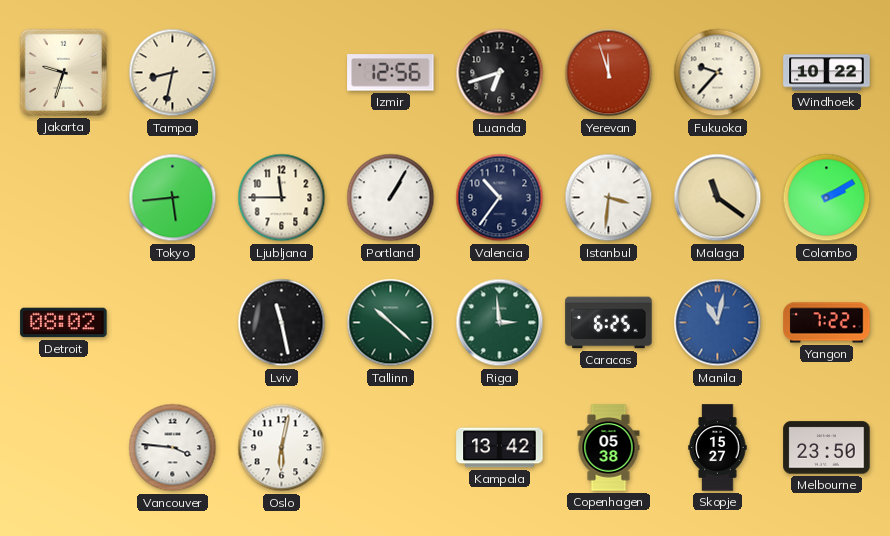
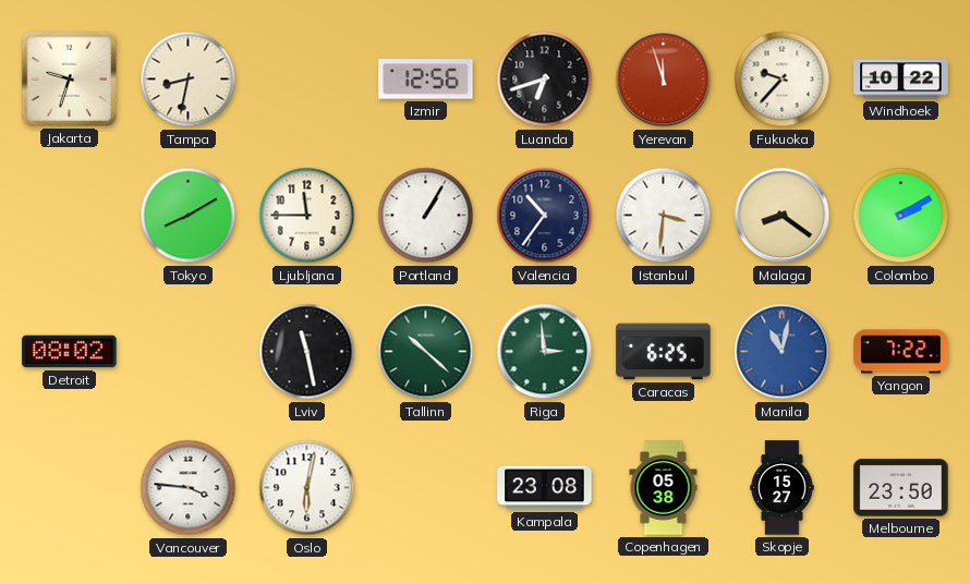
Tokyo: 5:44 -> 8:10
Malaga: 11:21 -> 8:21
Kampala: 13:42 -> 23:08
